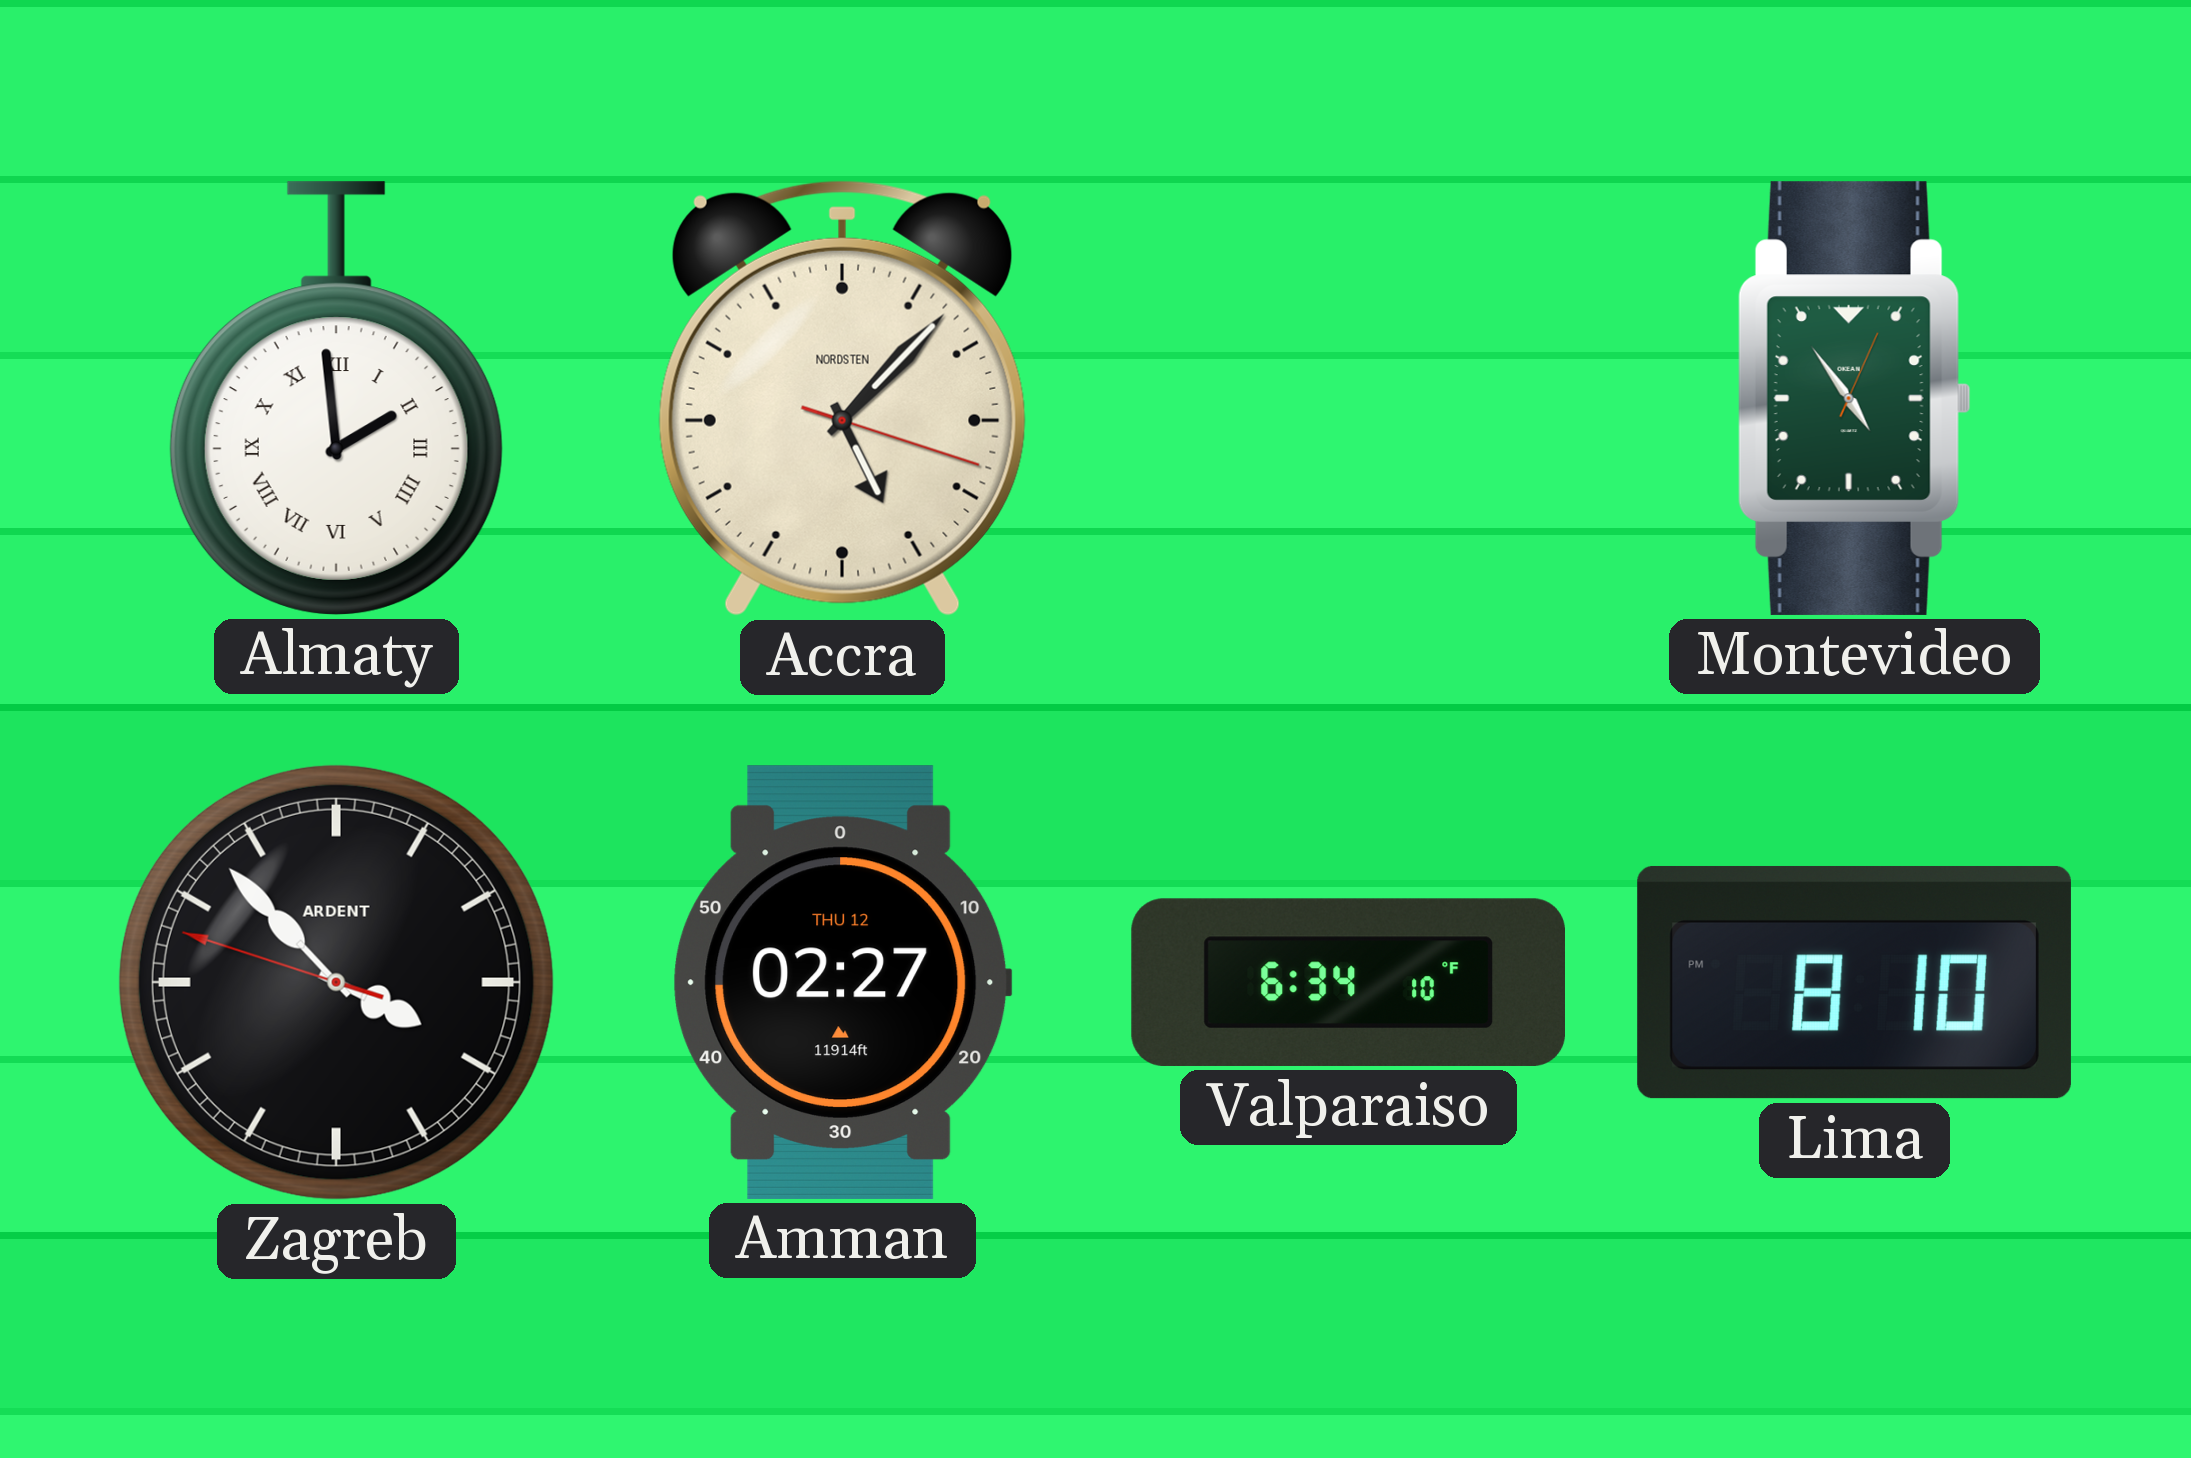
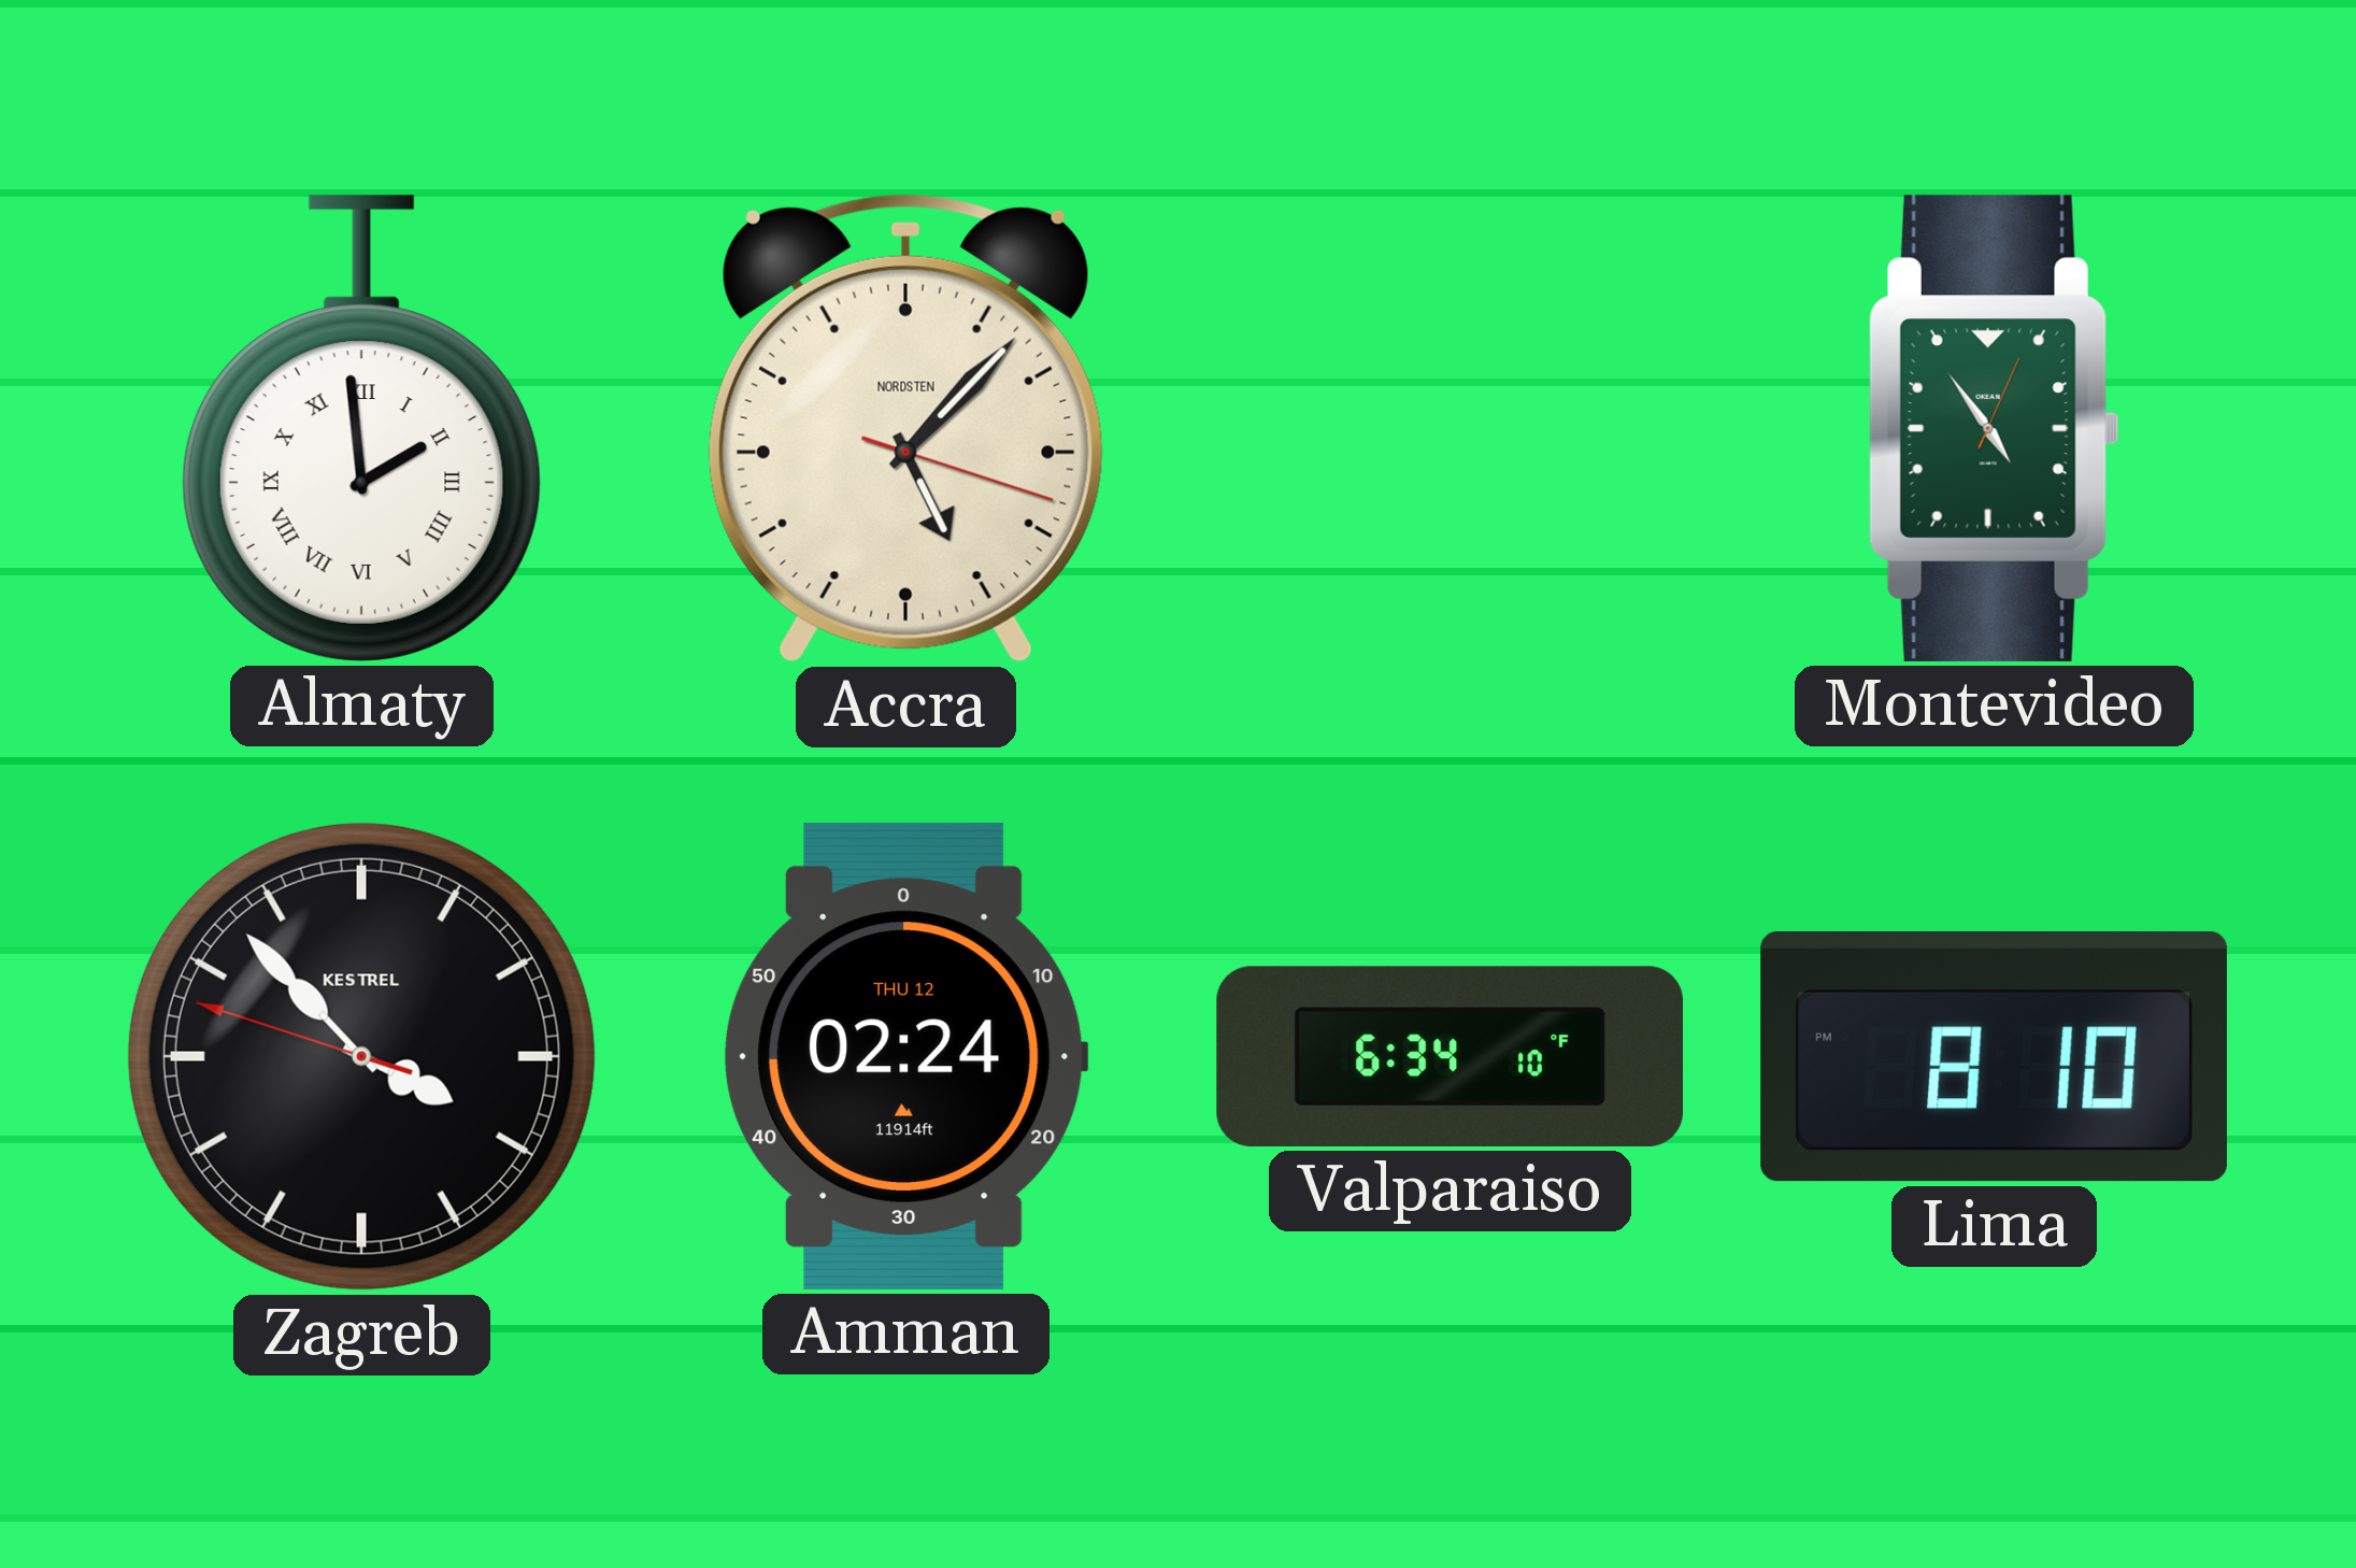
Zagreb brand: ARDENT -> KESTREL
Amman: 02:27 -> 02:24
